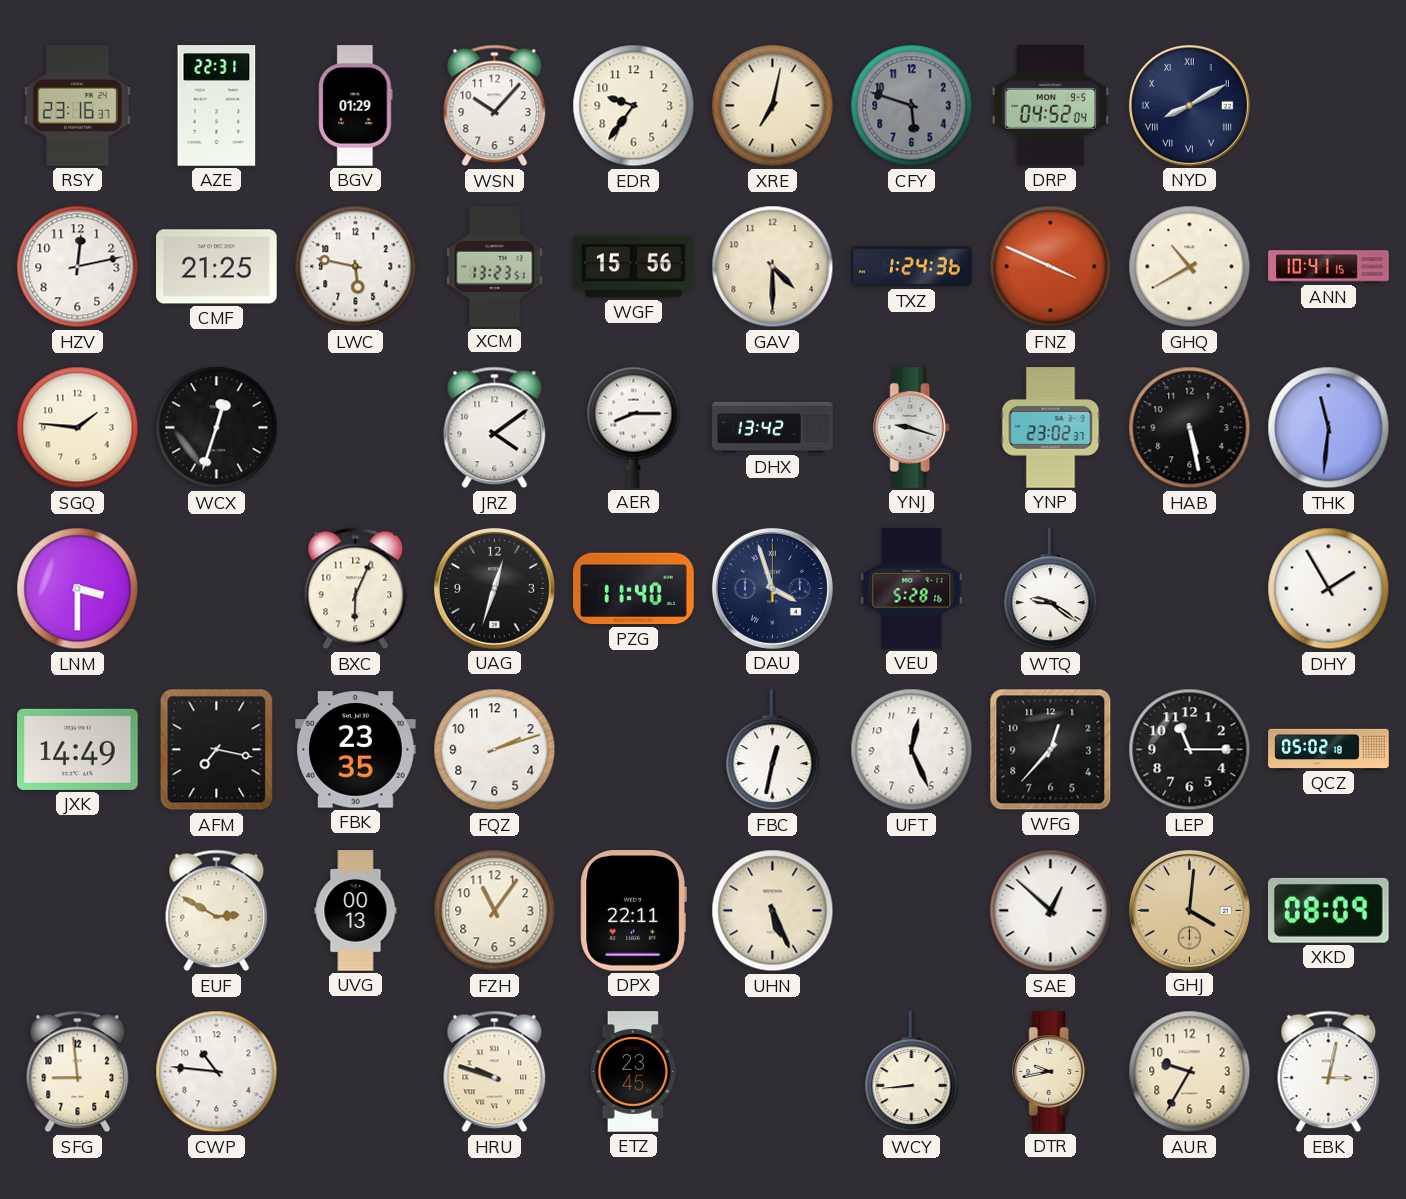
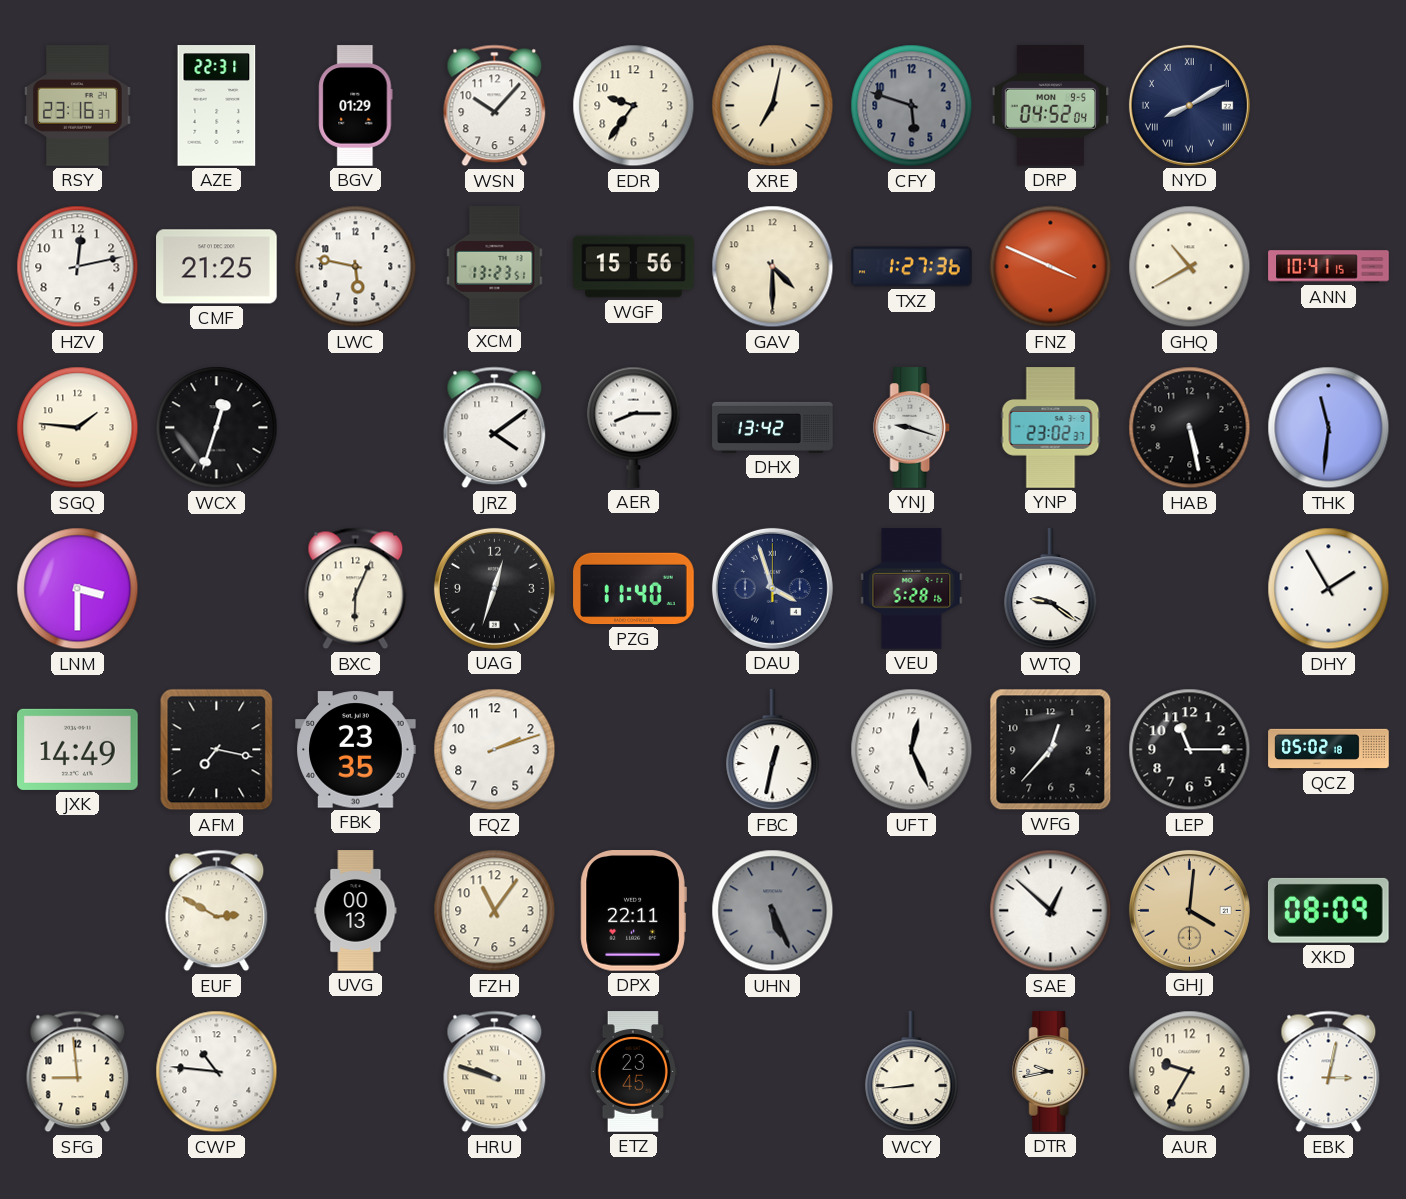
TXZ: 1:24 -> 1:27
UHN dial: cream -> grey
